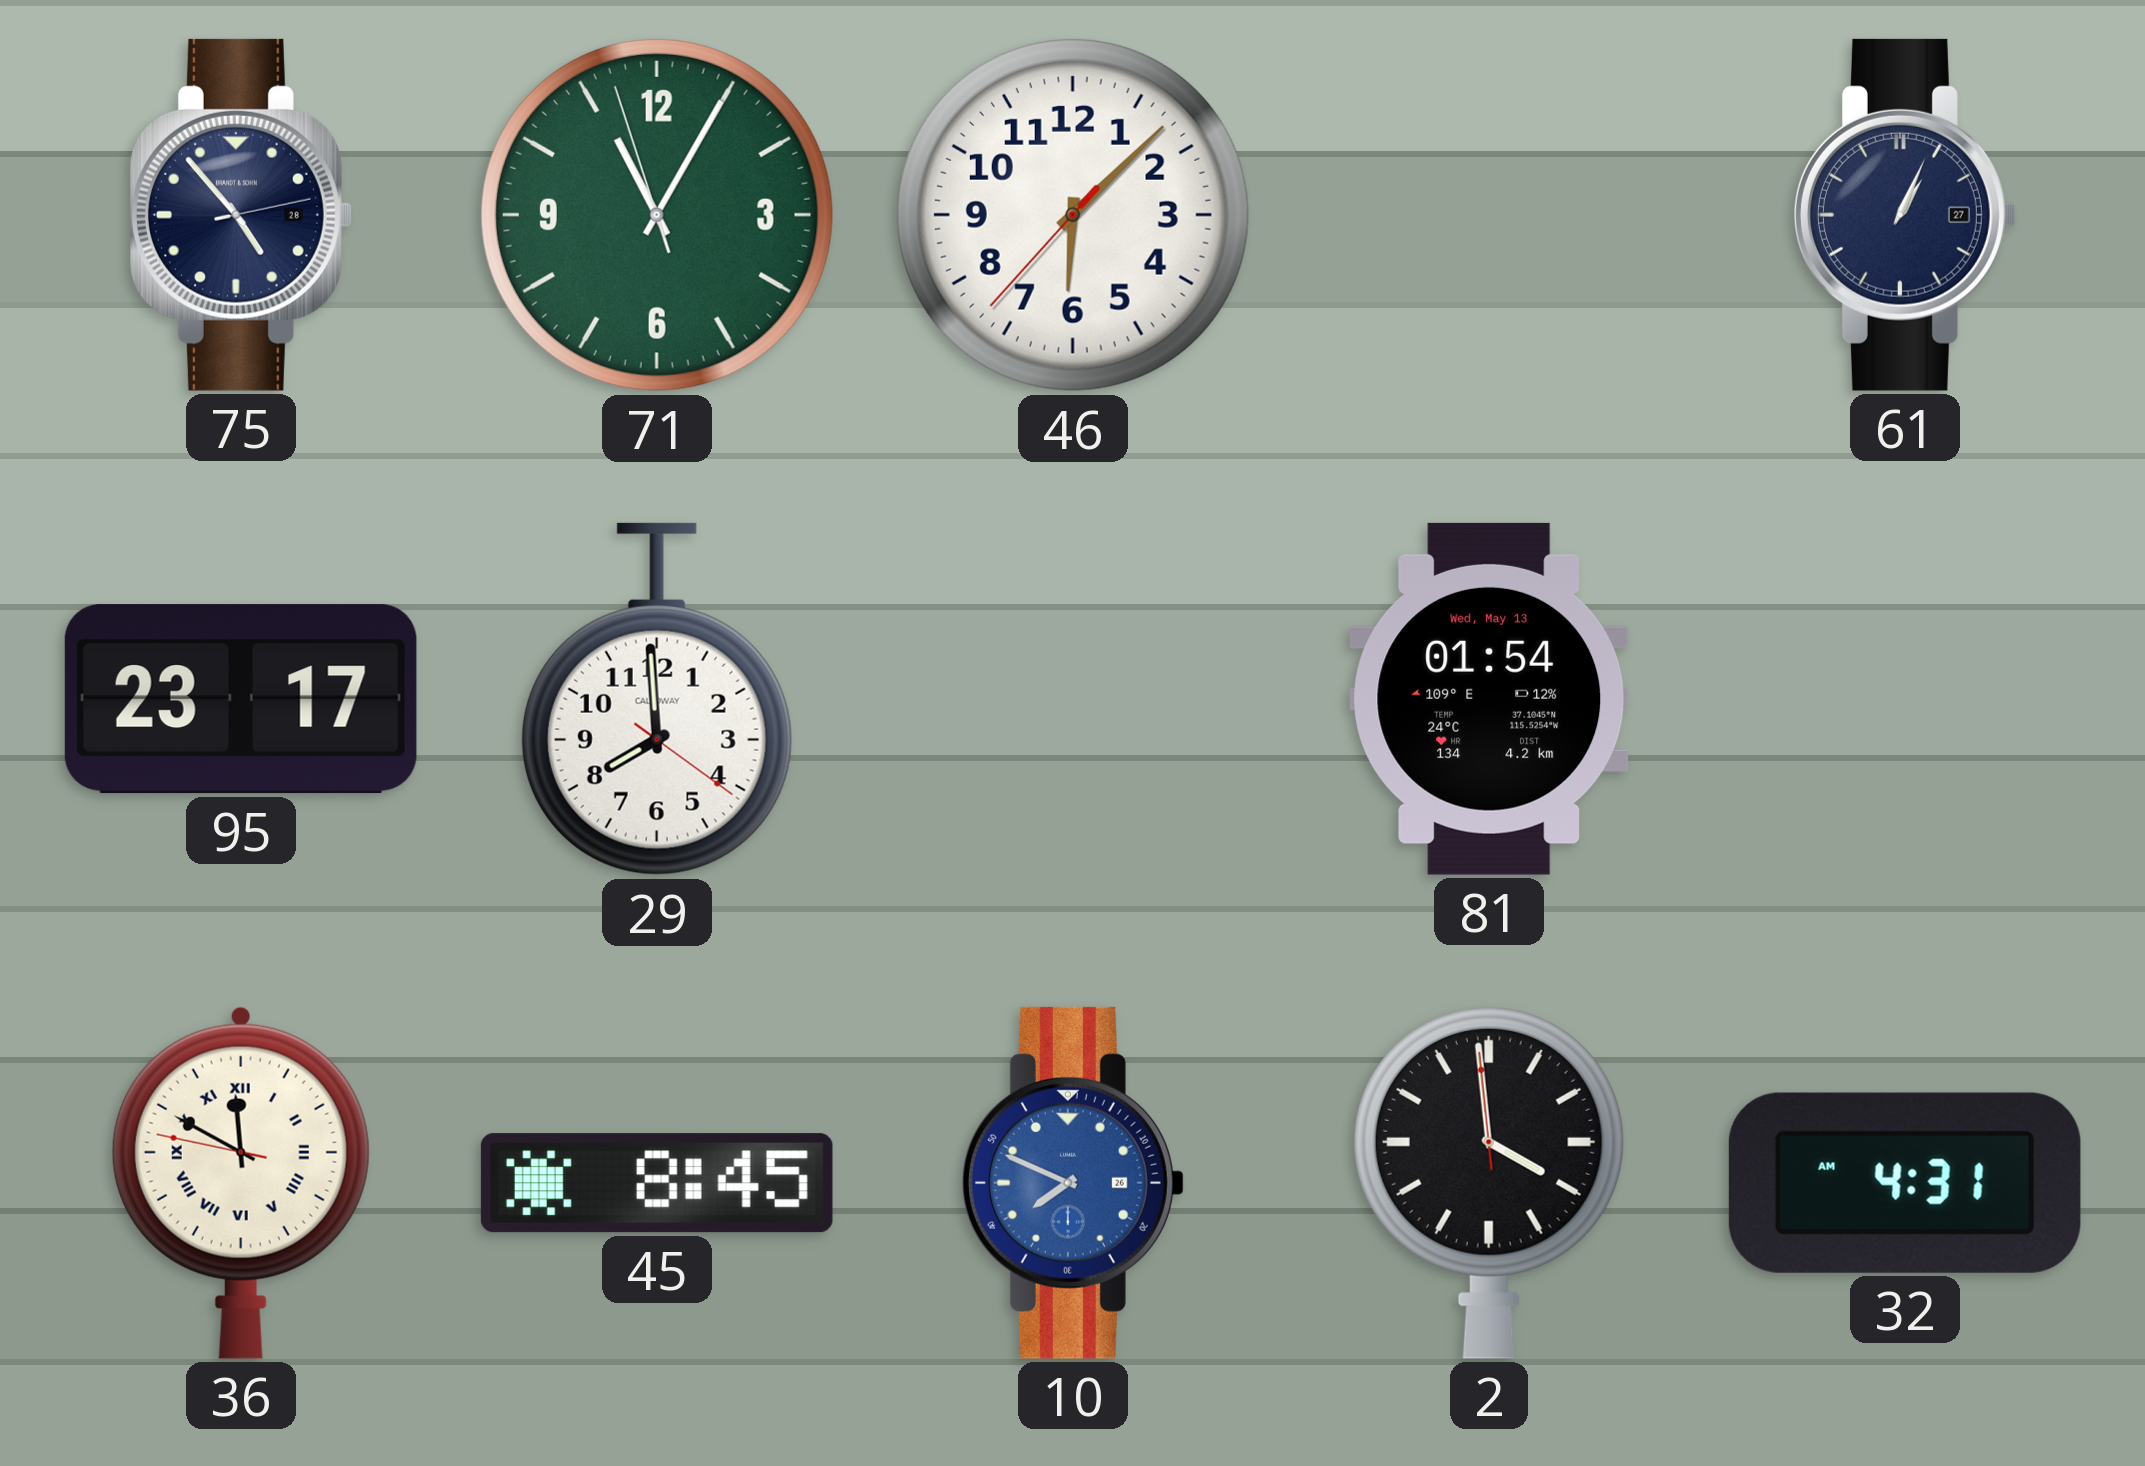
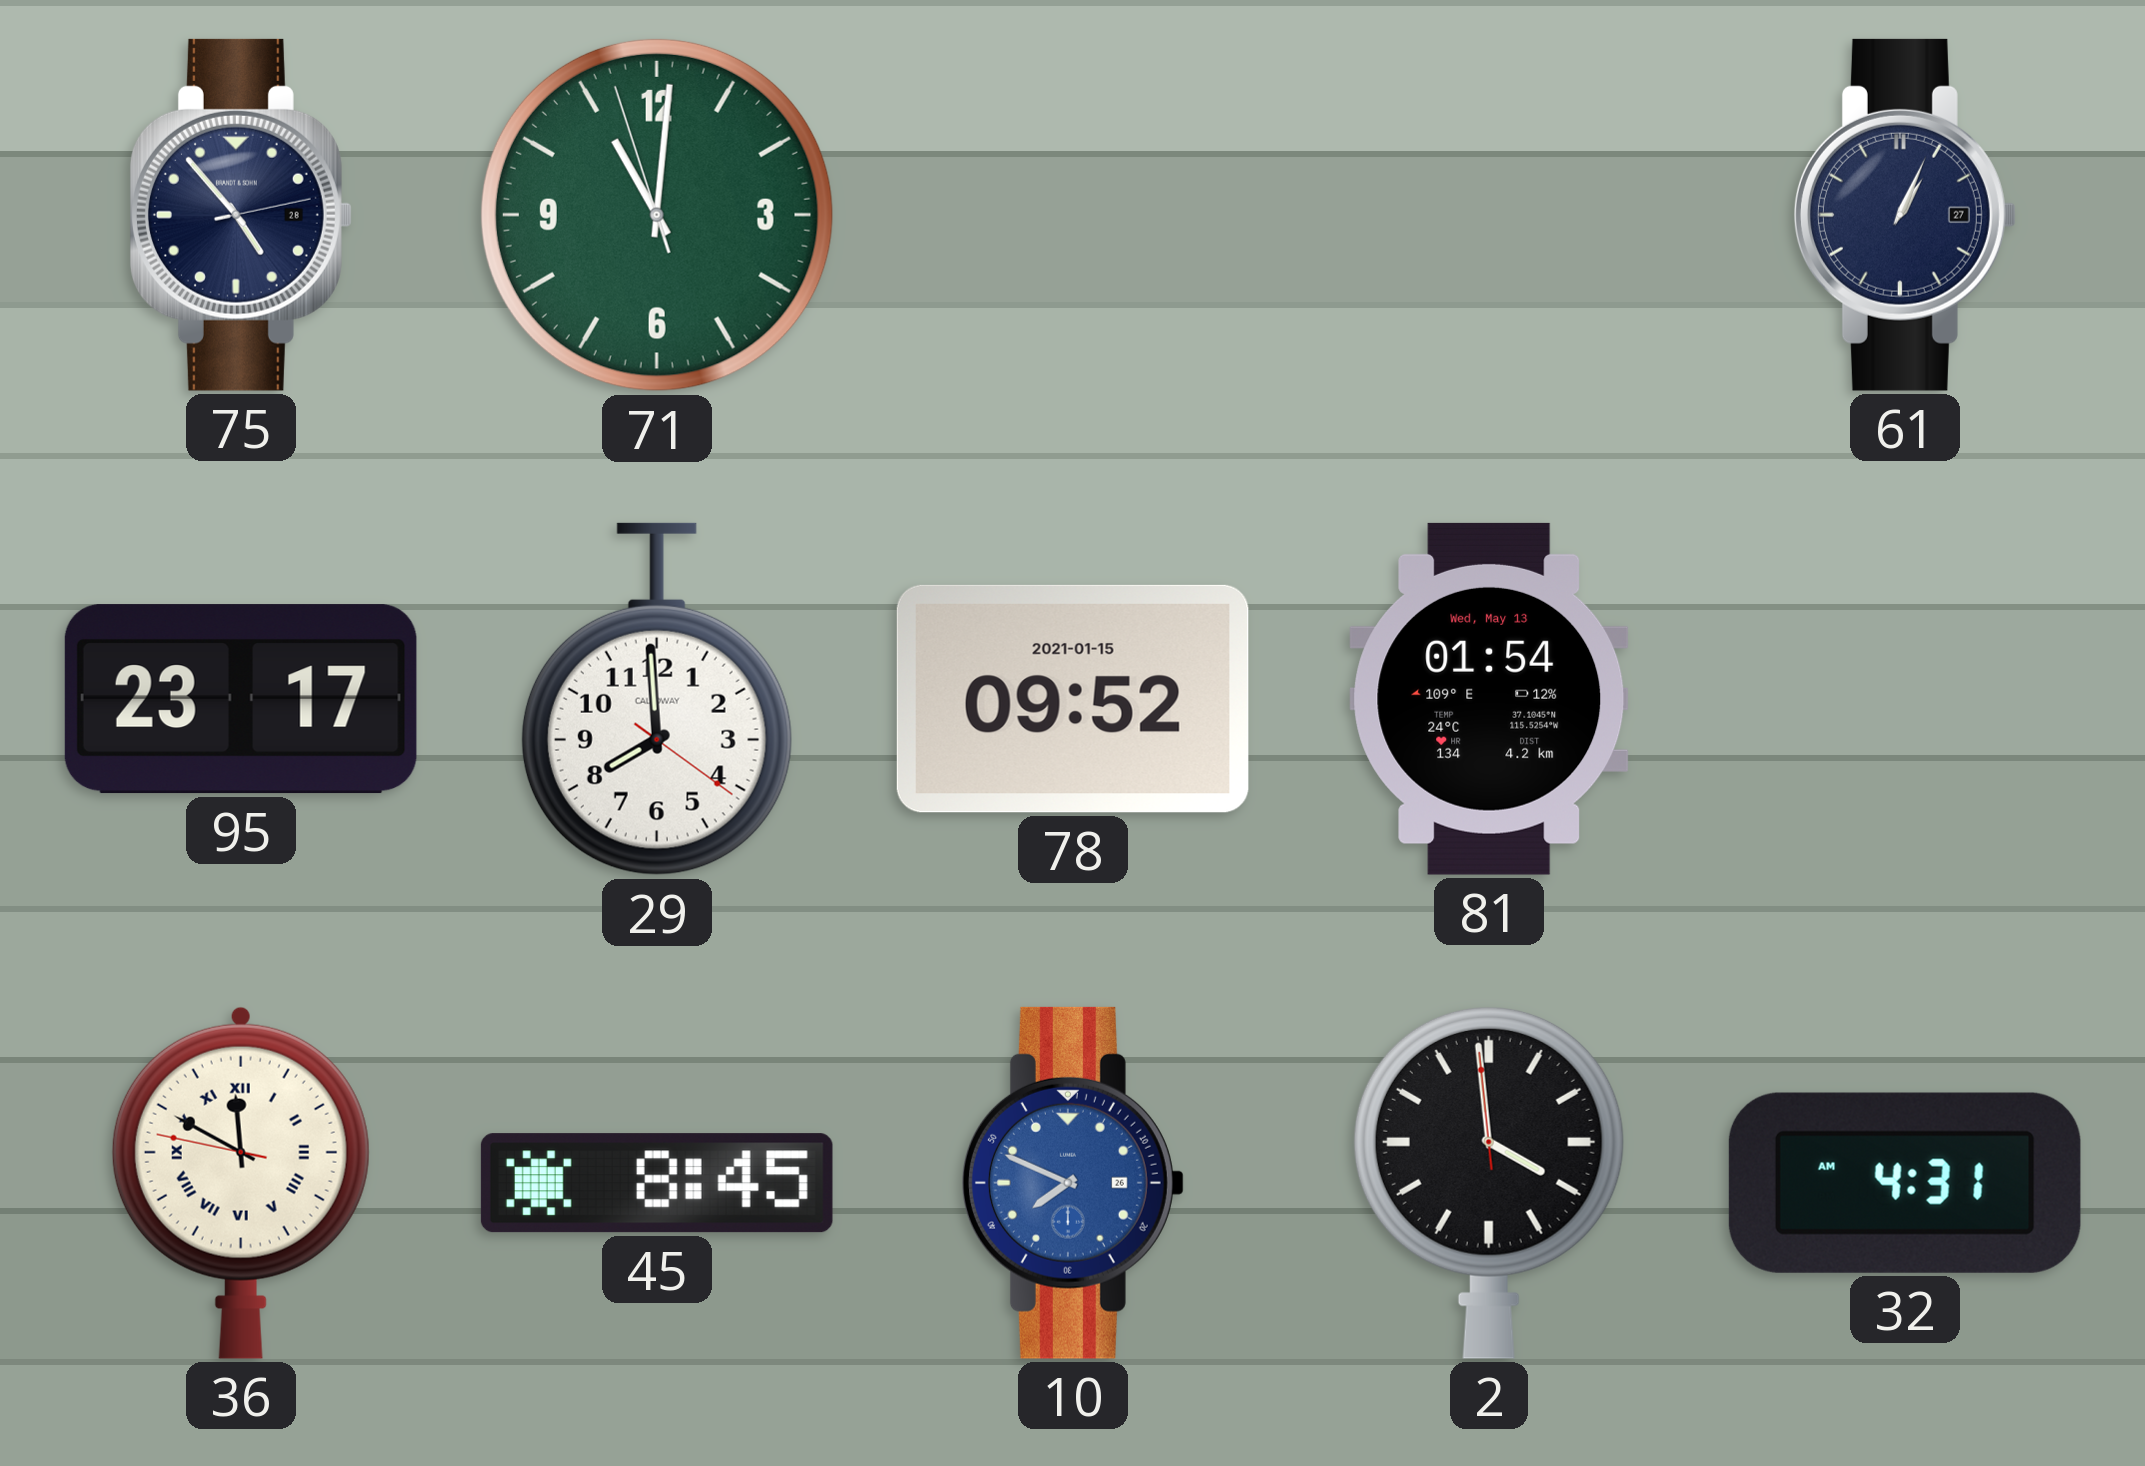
71: 11:04 -> 11:00
46: 6:07 -> none
78: none -> 09:52
